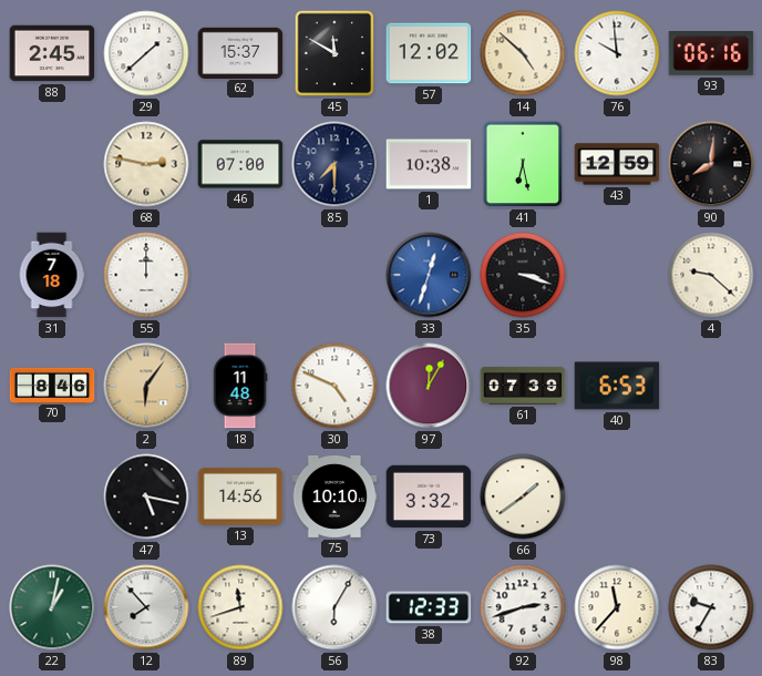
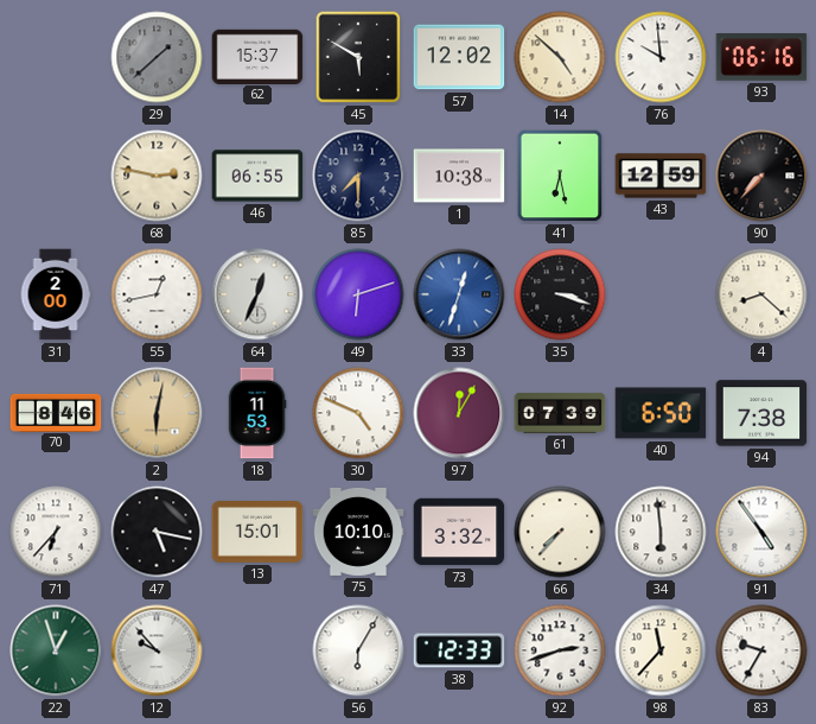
88: 2:45 -> none
29 dial: white -> grey
45: 11:50 -> 5:50
46: 07:00 -> 06:55
90: 8:01 -> 7:37
31: 7:18 -> 2:00
55: 12:00 -> 12:43
64: none -> 12:34
49: none -> 6:12
4: 9:22 -> 8:22
2: 6:06 -> 6:02
18: 11:48 -> 11:53
40: 6:53 -> 6:50
94: none -> 7:38
71: none -> 6:37
13: 14:56 -> 15:01
66: 1:39 -> 7:37
34: none -> 5:59
91: none -> 4:54
22: 1:02 -> 12:57
12: 7:53 -> 9:53
89: 11:42 -> none
